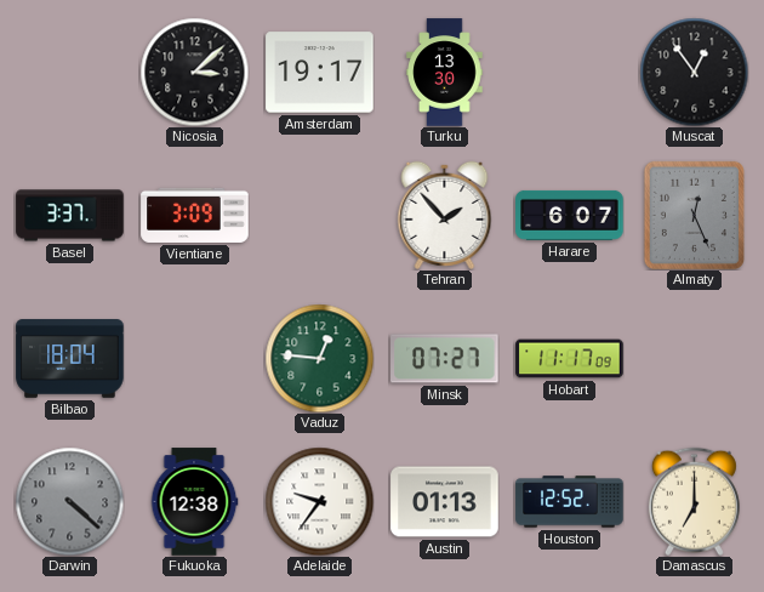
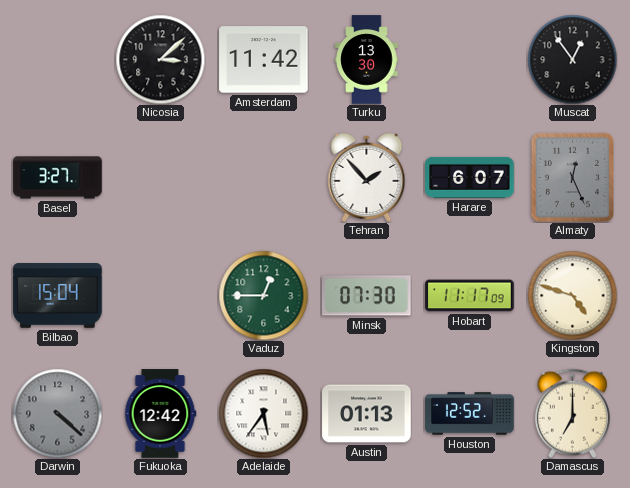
Amsterdam: 19:17 -> 11:42
Basel: 3:37 -> 3:27
Vientiane: 3:09 -> none
Bilbao: 18:04 -> 15:04
Vaduz: 12:46 -> 12:45
Minsk: 07:27 -> 07:30
Kingston: none -> 4:48
Fukuoka: 12:38 -> 12:42
Adelaide: 9:36 -> 5:36
